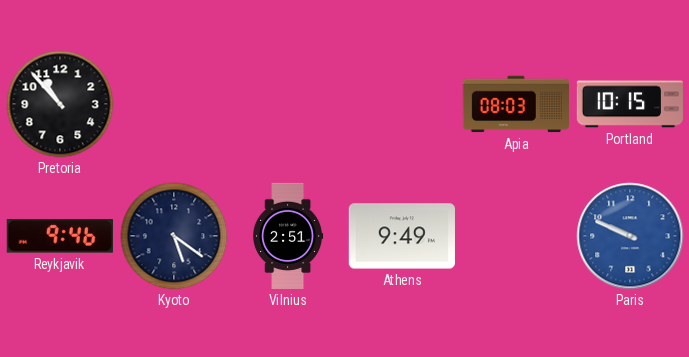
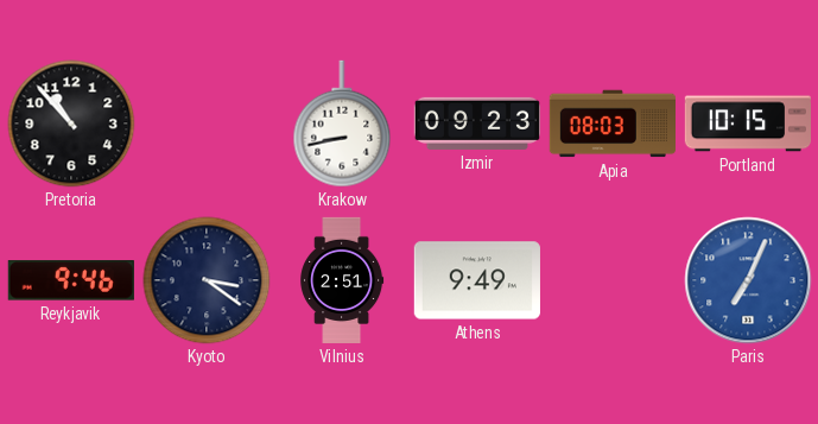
Krakow: none -> 8:43
Izmir: none -> 09:23
Kyoto: 5:21 -> 3:21
Paris: 9:49 -> 7:04
